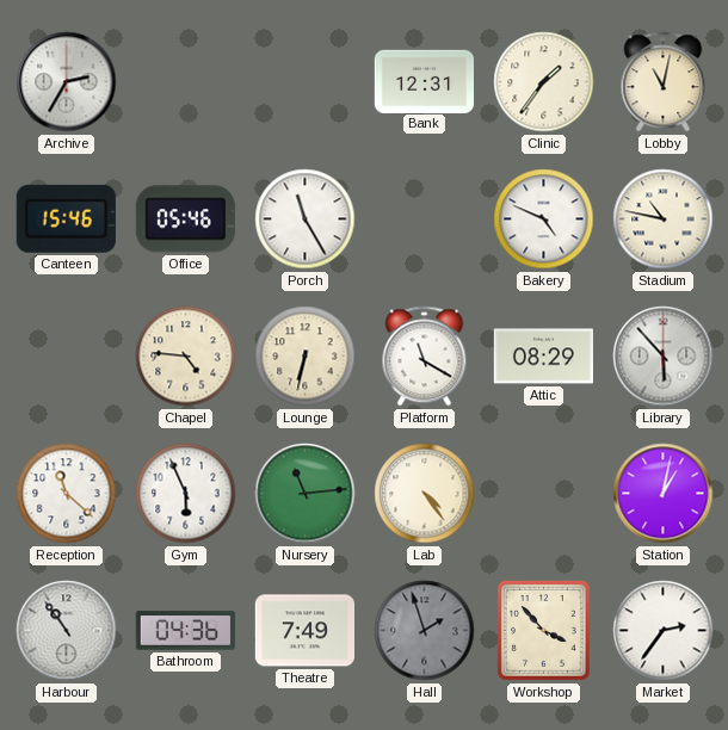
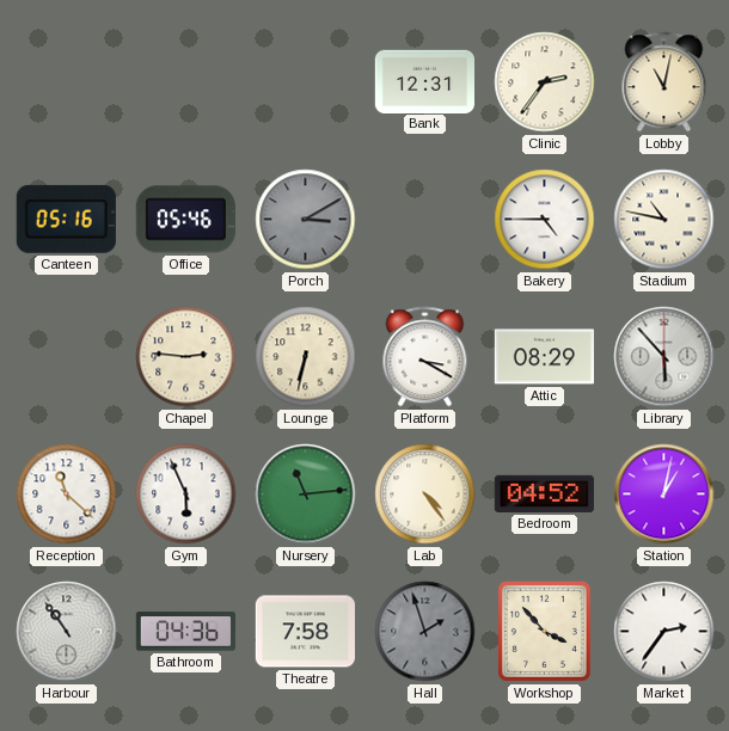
Archive: 2:35 -> none
Clinic: 1:36 -> 2:36
Canteen: 15:46 -> 05:16
Porch: 11:25 -> 3:10
Porch dial: white -> grey
Bakery: 4:49 -> 4:45
Chapel: 4:46 -> 2:46
Platform: 11:20 -> 3:20
Bedroom: none -> 04:52
Theatre: 7:49 -> 7:58
